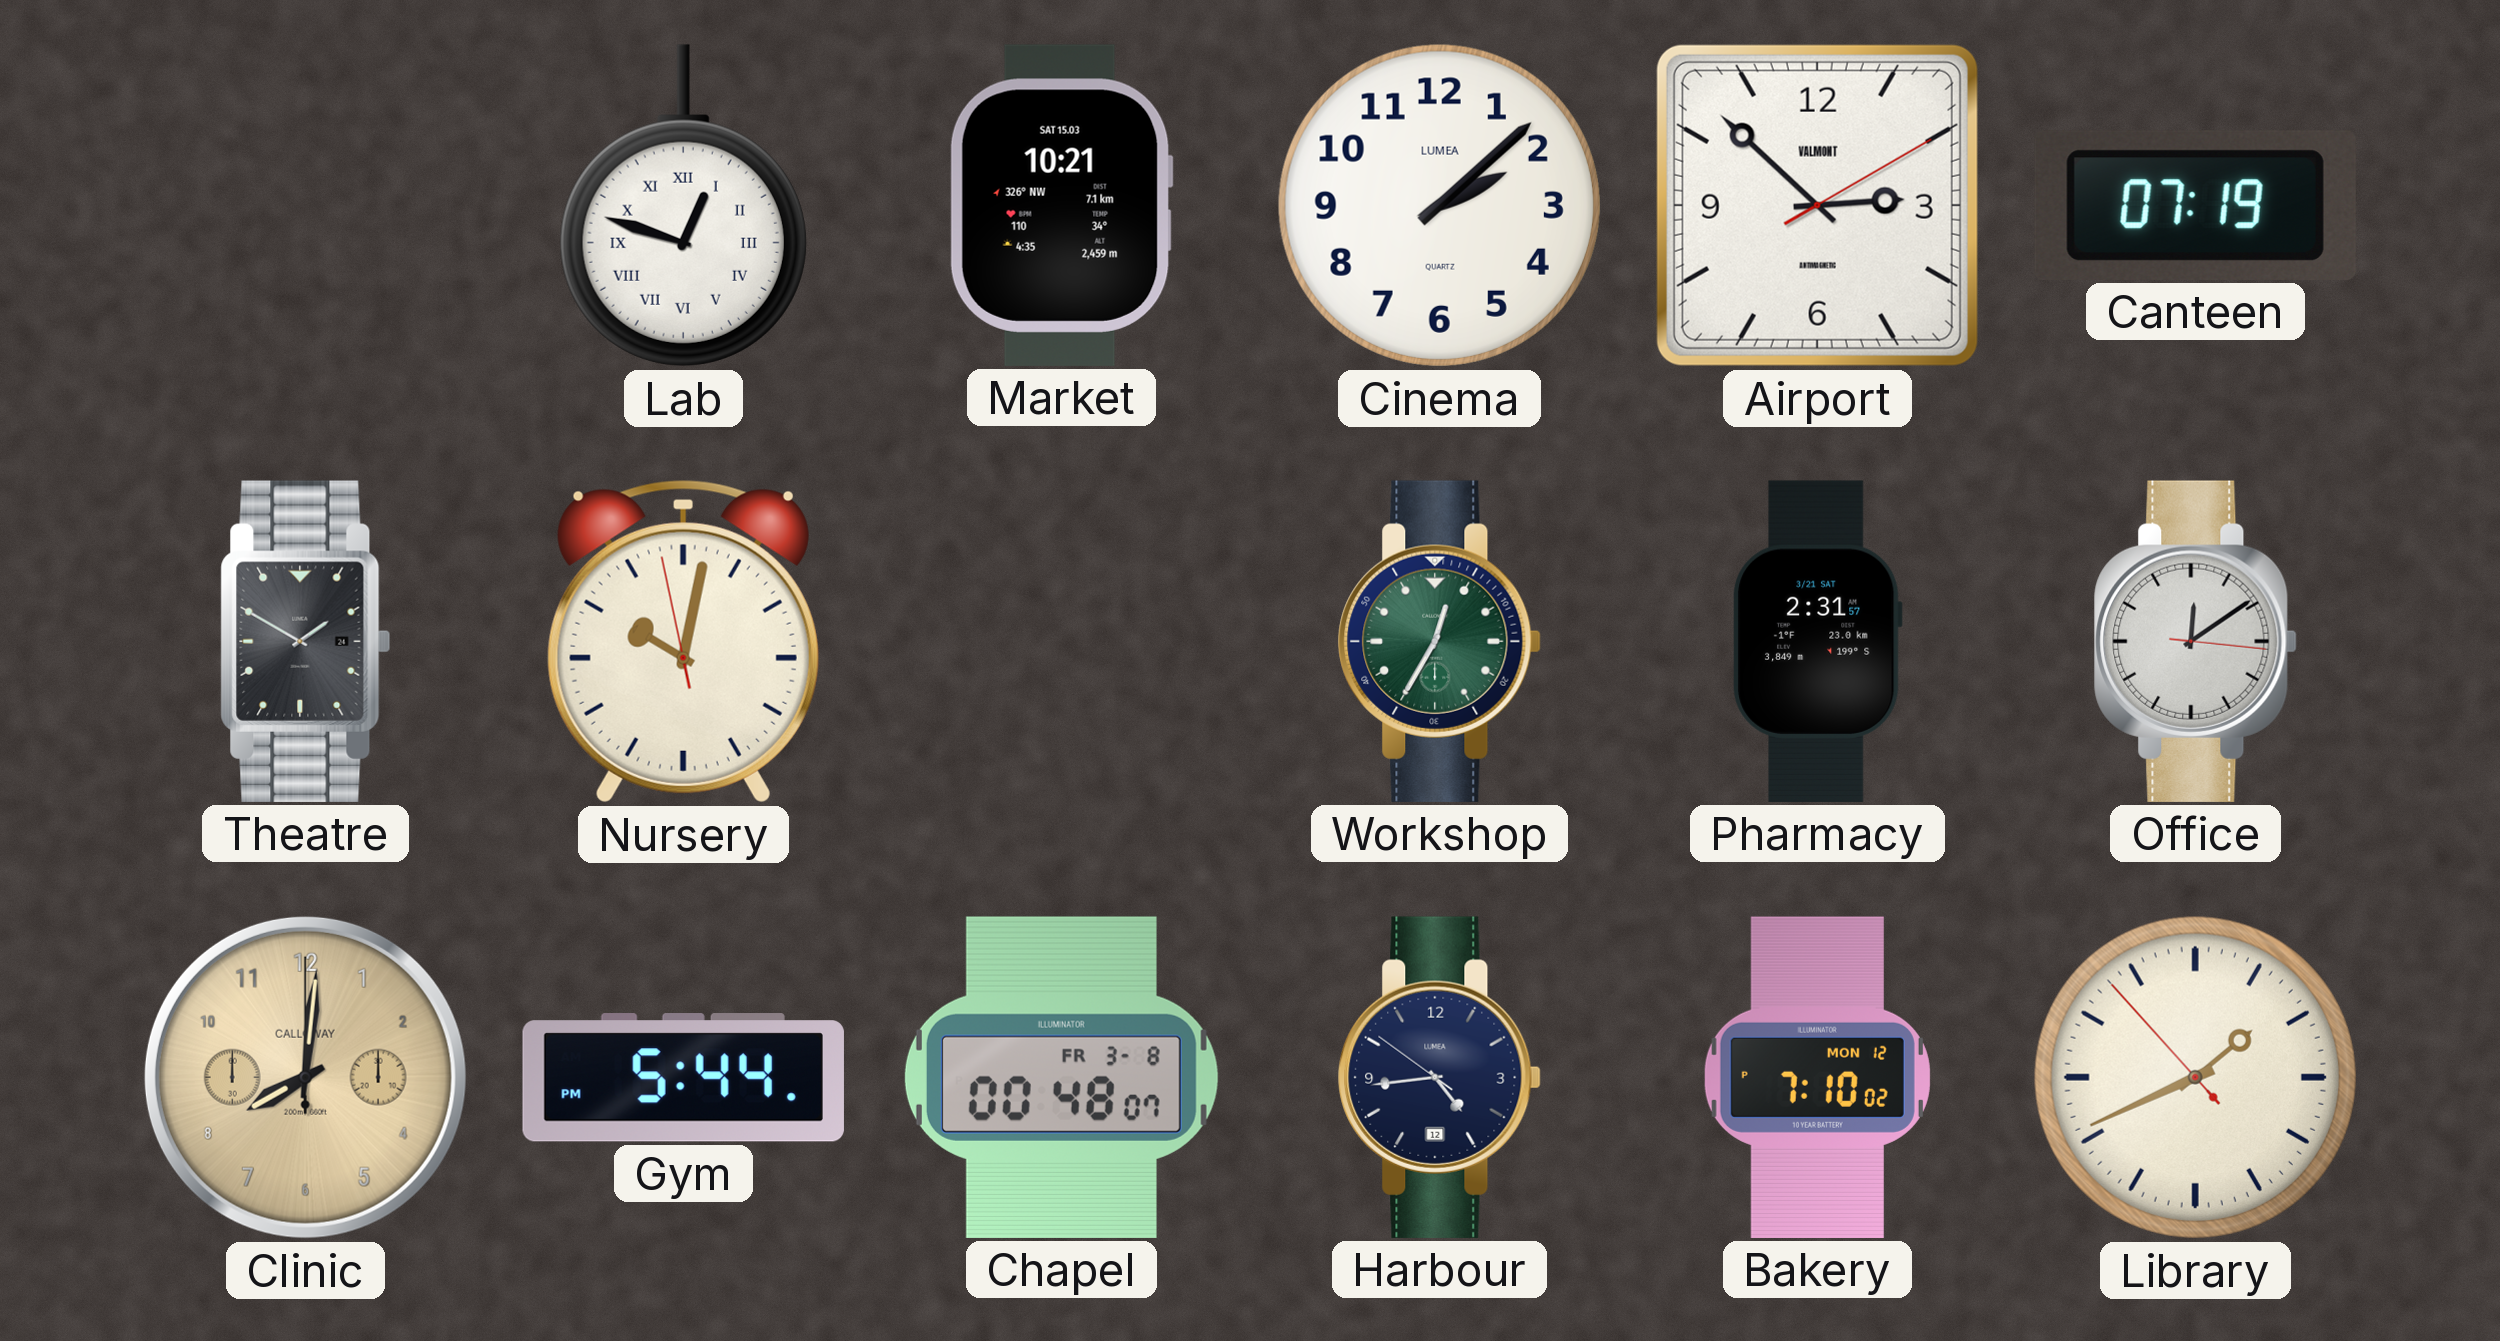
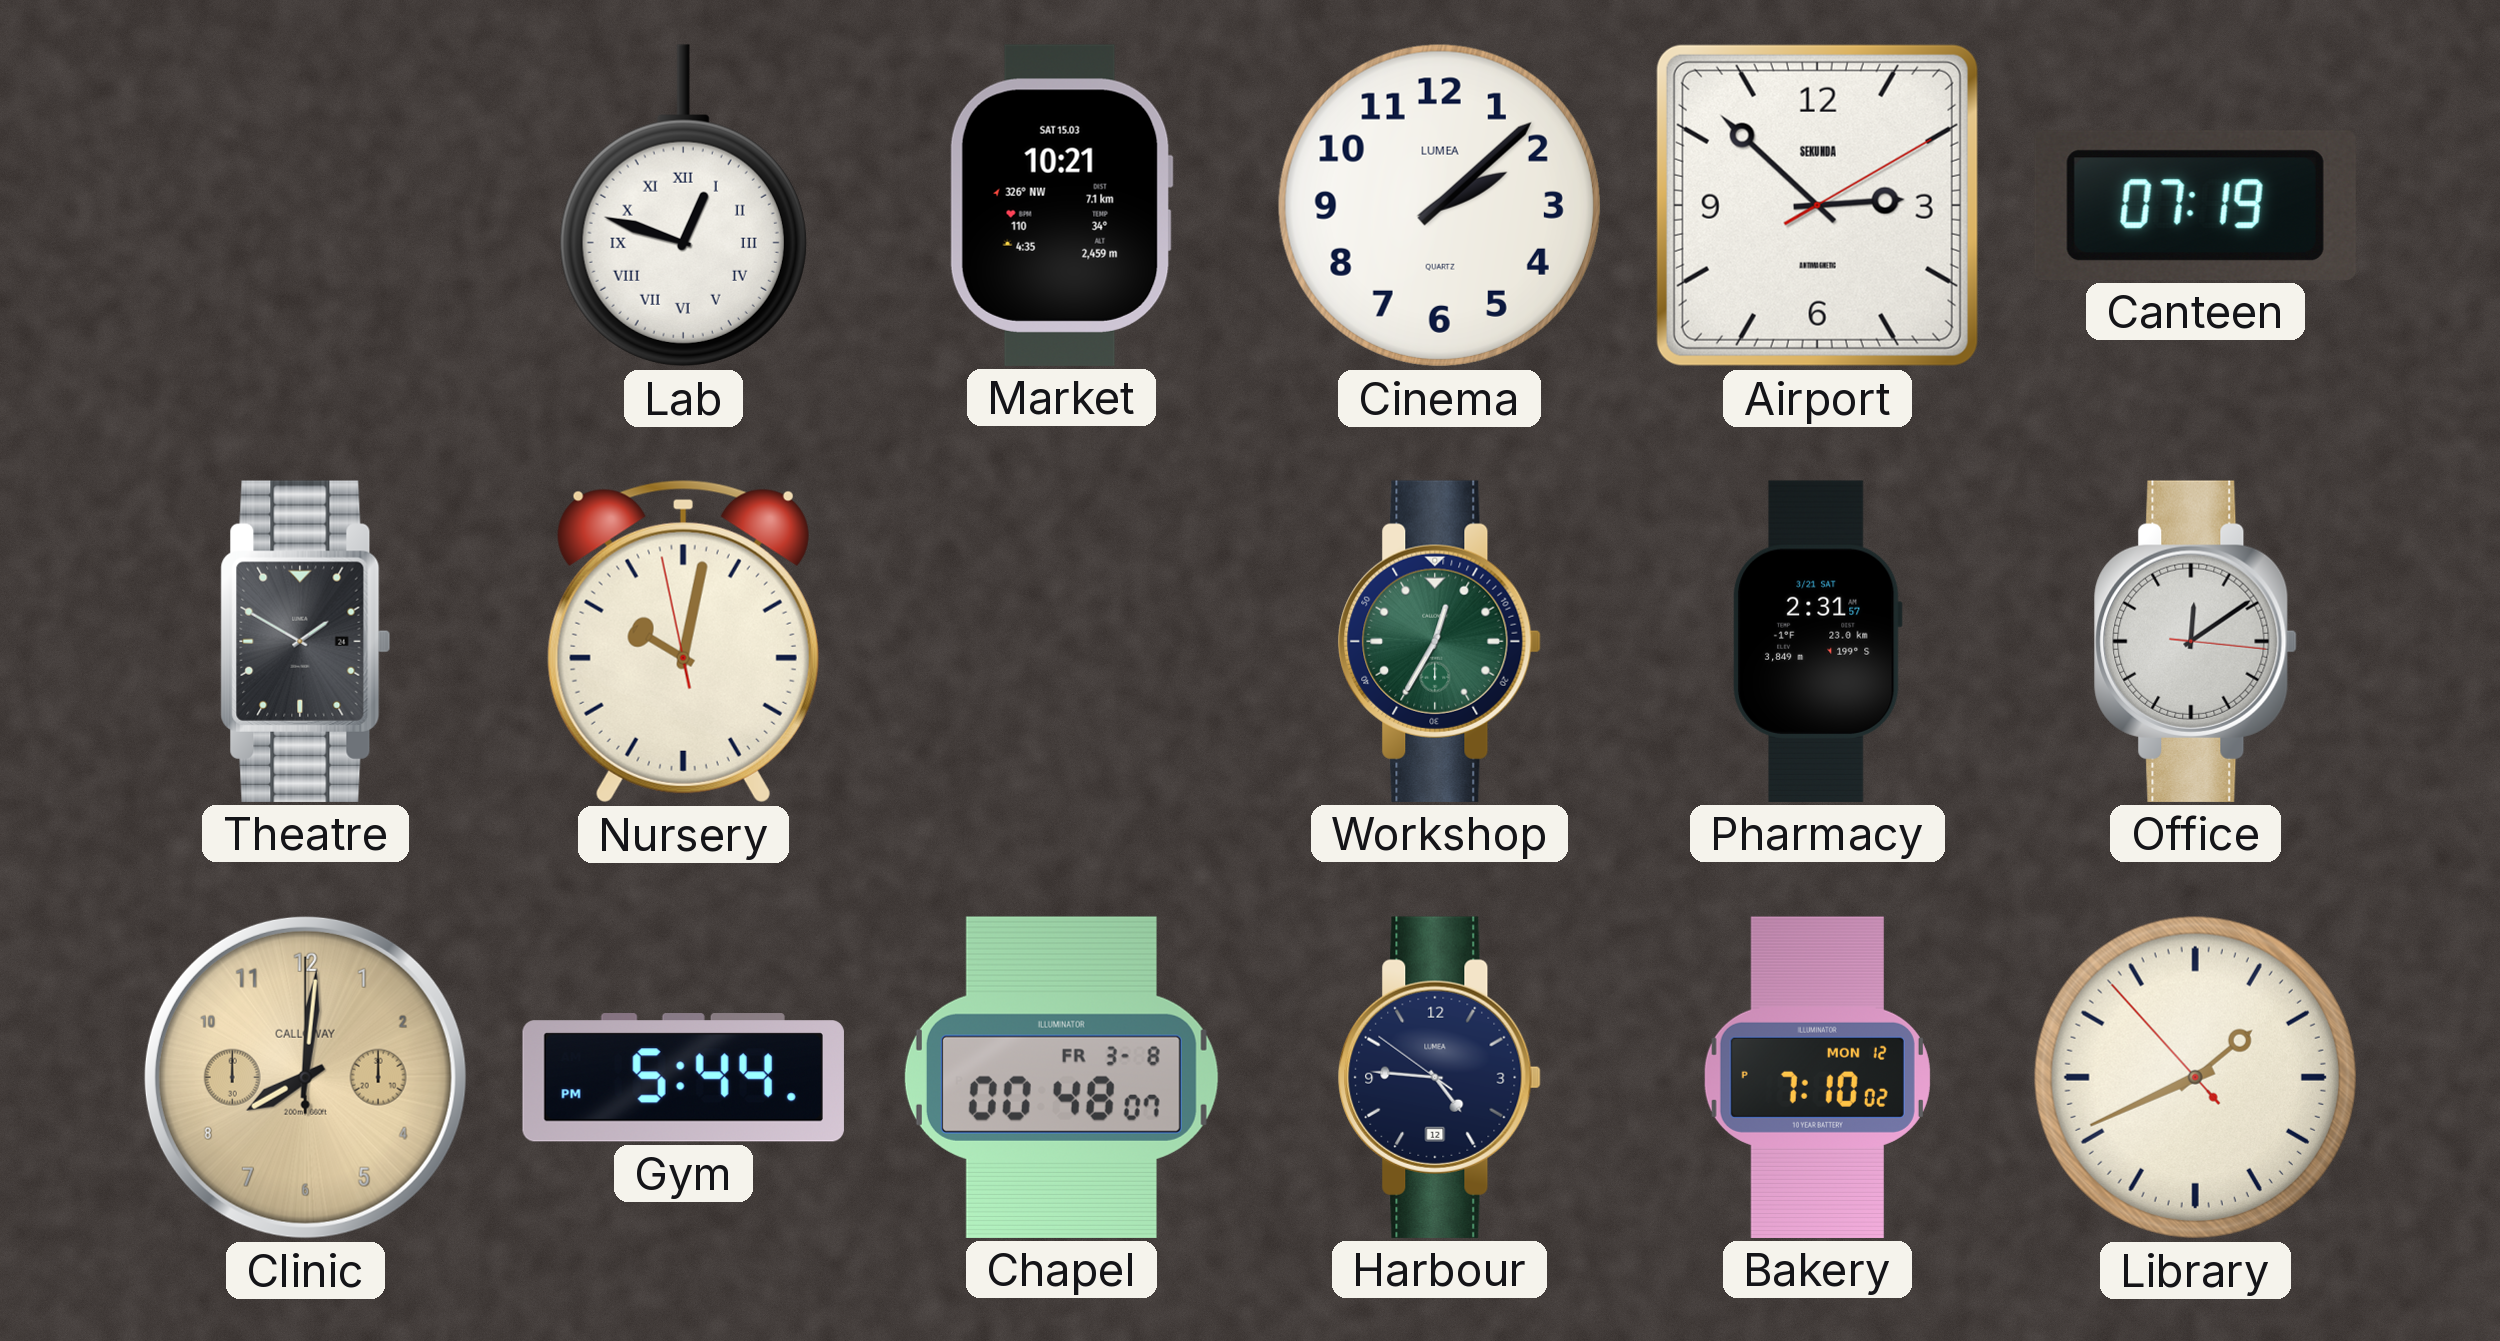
Airport brand: VALMONT -> SEKUNDA
Harbour: 4:43 -> 4:45
